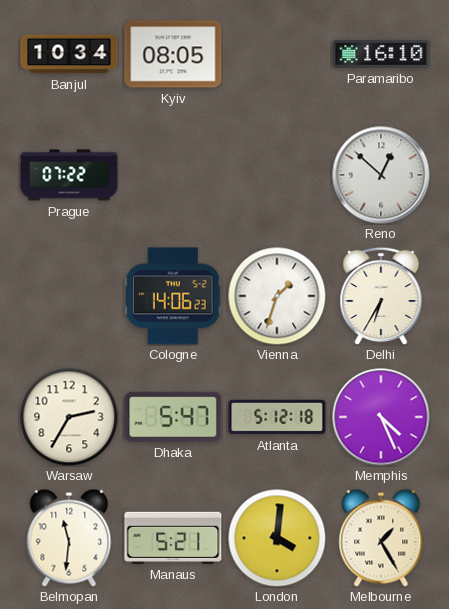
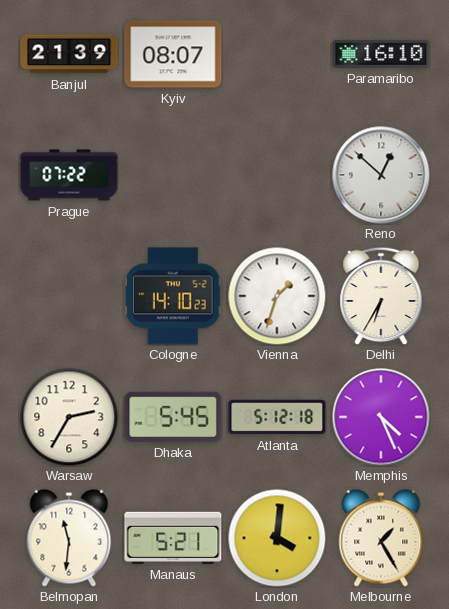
Banjul: 10:34 -> 21:39
Kyiv: 08:05 -> 08:07
Cologne: 14:06 -> 14:10
Dhaka: 5:47 -> 5:45
